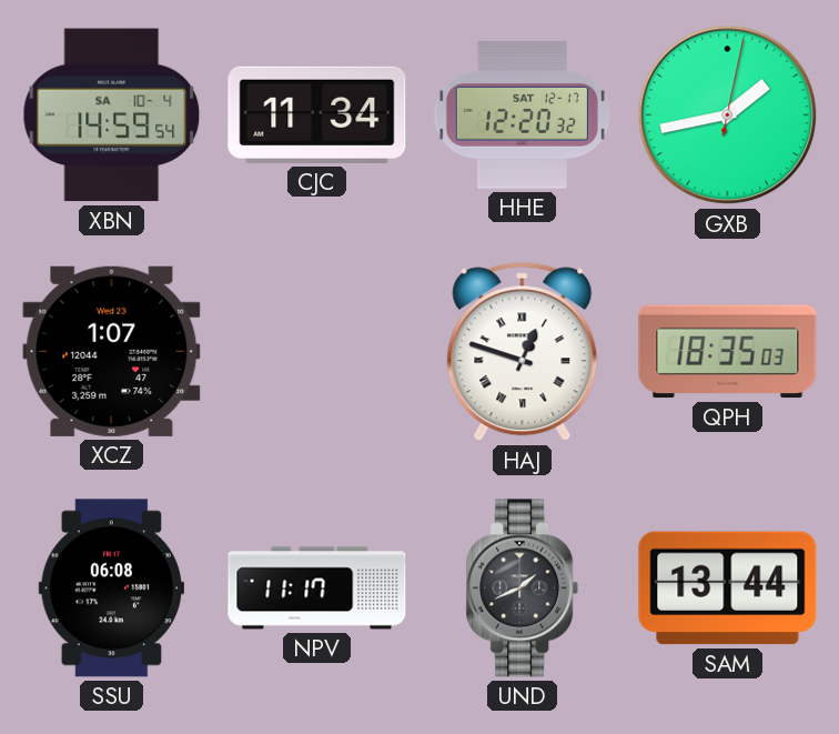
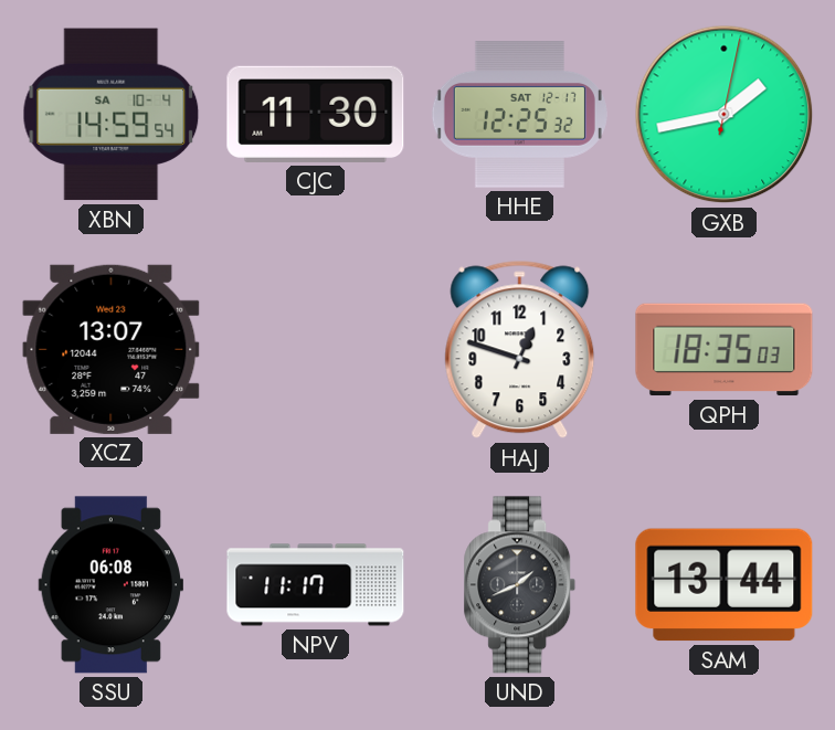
CJC: 11:34 -> 11:30
HHE: 12:20 -> 12:25
XCZ: 1:07 -> 13:07
HAJ numerals: Roman -> Arabic
